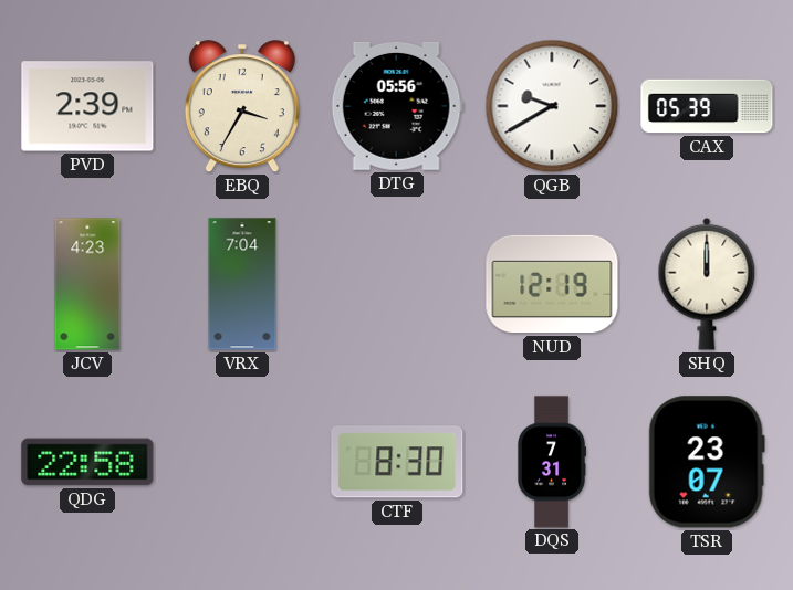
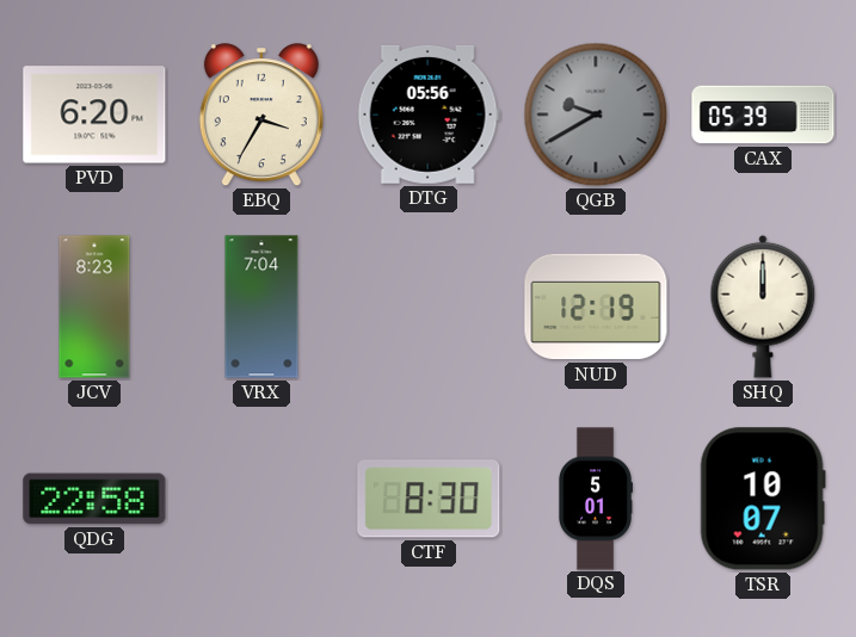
PVD: 2:39 -> 6:20
QGB dial: white -> grey
JCV: 4:23 -> 8:23
DQS: 7:31 -> 5:01
TSR: 23:07 -> 10:07
